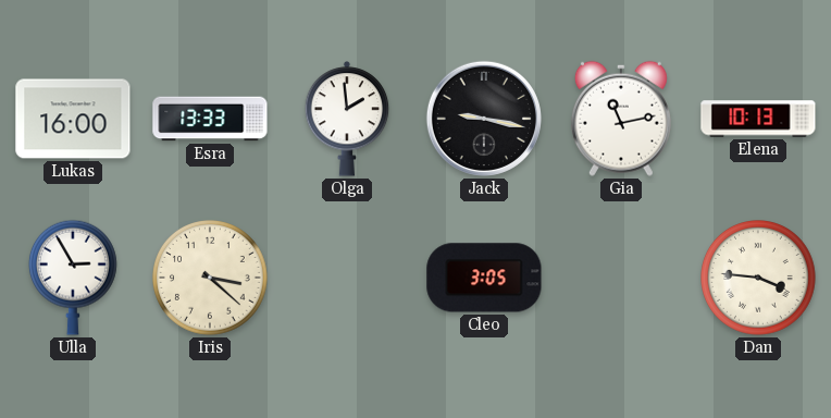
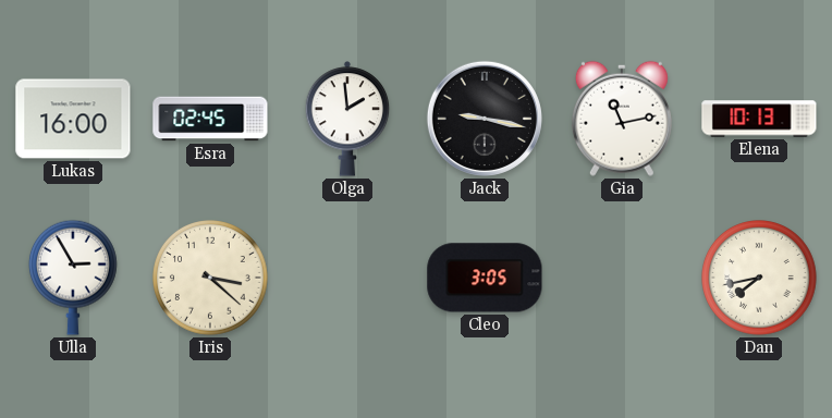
Esra: 13:33 -> 02:45
Dan: 3:46 -> 7:43
